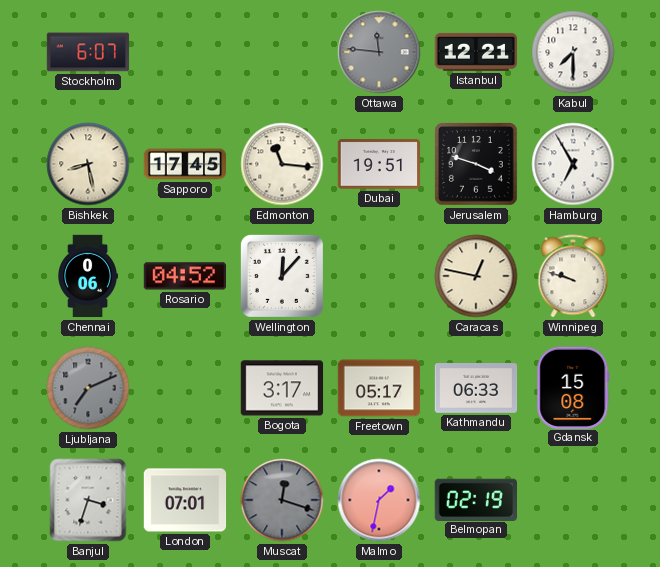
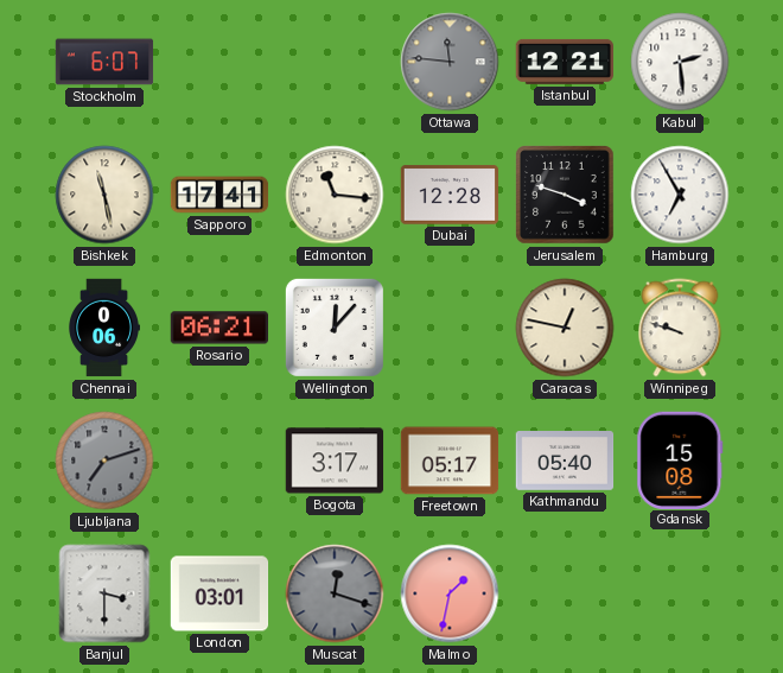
Kabul: 7:30 -> 2:29
Bishkek: 8:28 -> 11:28
Sapporo: 17:45 -> 17:41
Dubai: 19:51 -> 12:28
Rosario: 04:52 -> 06:21
Ljubljana: 7:11 -> 7:12
Kathmandu: 06:33 -> 05:40
Banjul: 3:33 -> 3:30
London: 07:01 -> 03:01
Belmopan: 02:19 -> none
